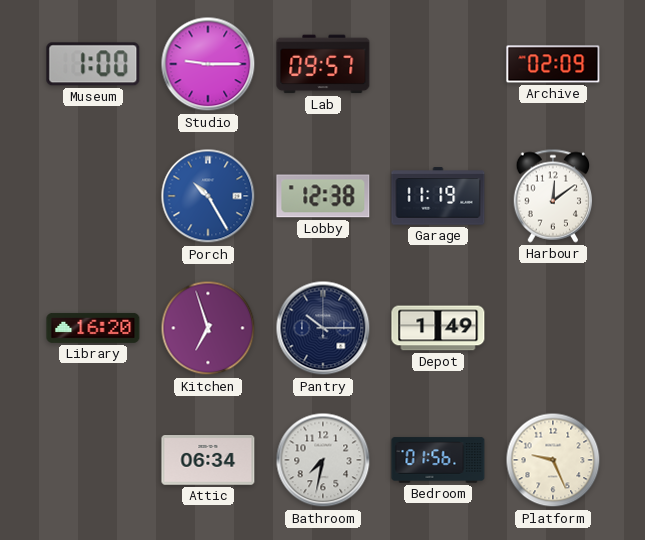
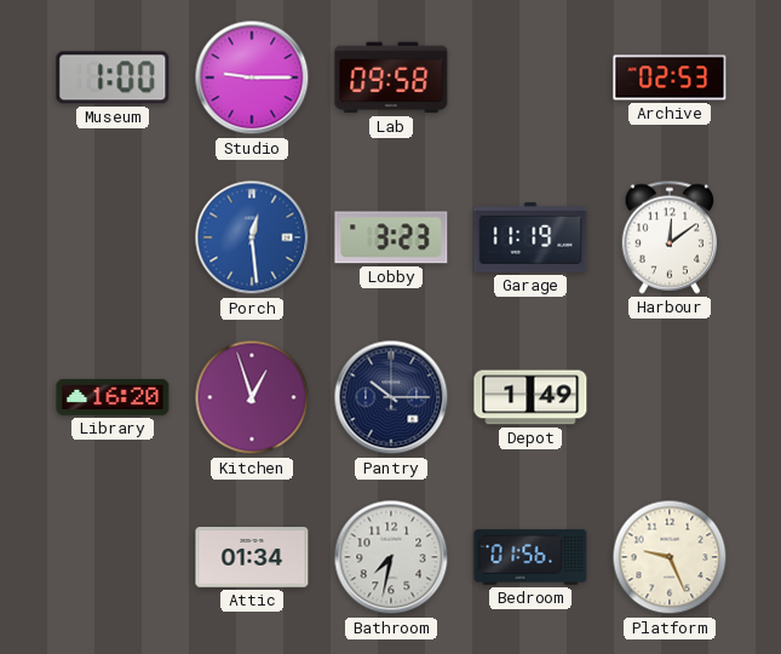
Lab: 09:57 -> 09:58
Archive: 02:09 -> 02:53
Porch: 10:25 -> 12:29
Lobby: 12:38 -> 3:23
Kitchen: 6:57 -> 12:57
Attic: 06:34 -> 01:34
